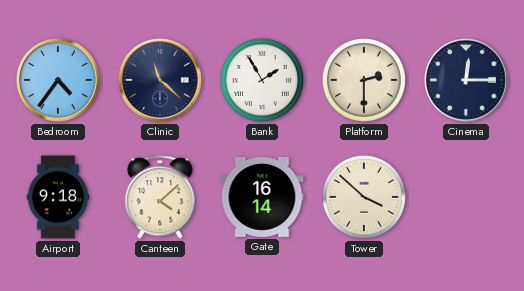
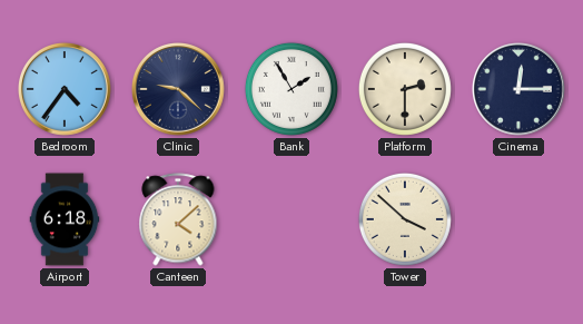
Clinic: 11:22 -> 9:22
Airport: 9:18 -> 6:18
Gate: 16:14 -> none
